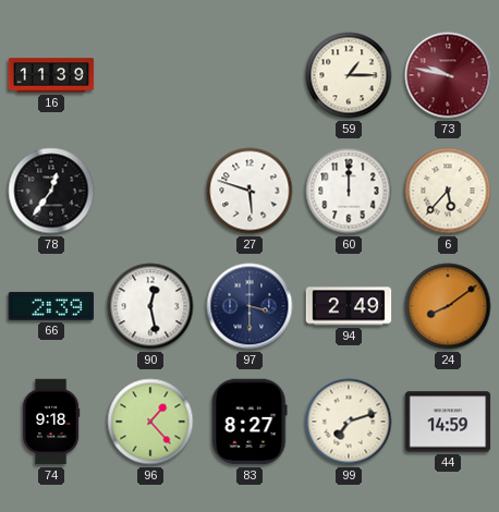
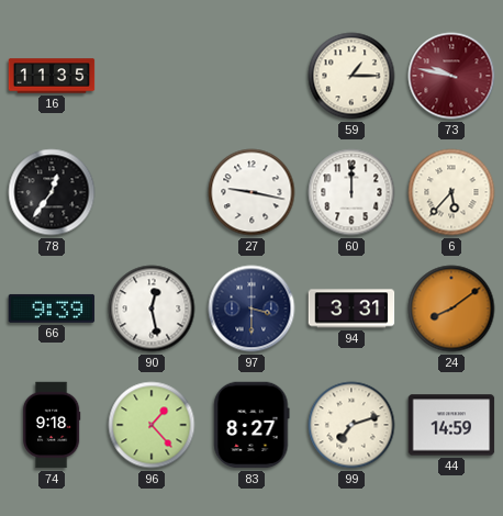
16: 11:39 -> 11:35
27: 5:48 -> 9:17
66: 2:39 -> 9:39
94: 2:49 -> 3:31
